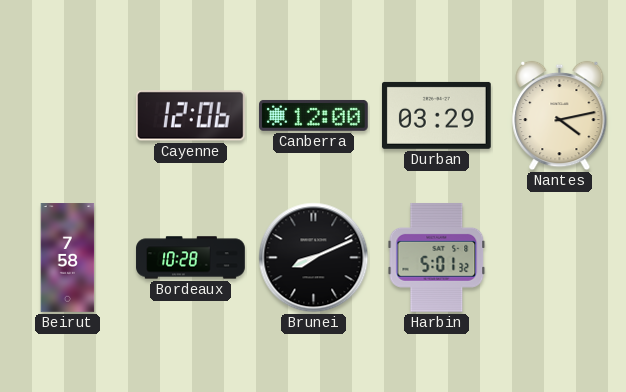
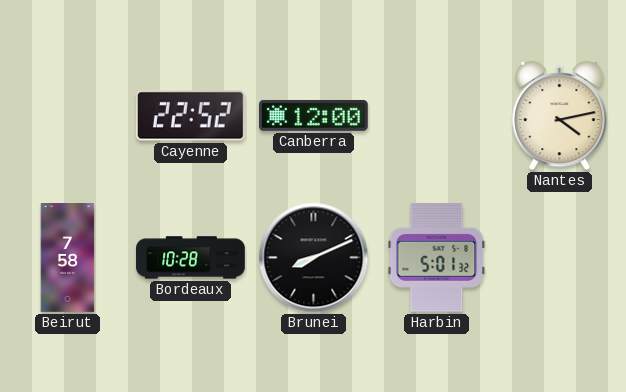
Cayenne: 12:06 -> 22:52
Durban: 03:29 -> none
